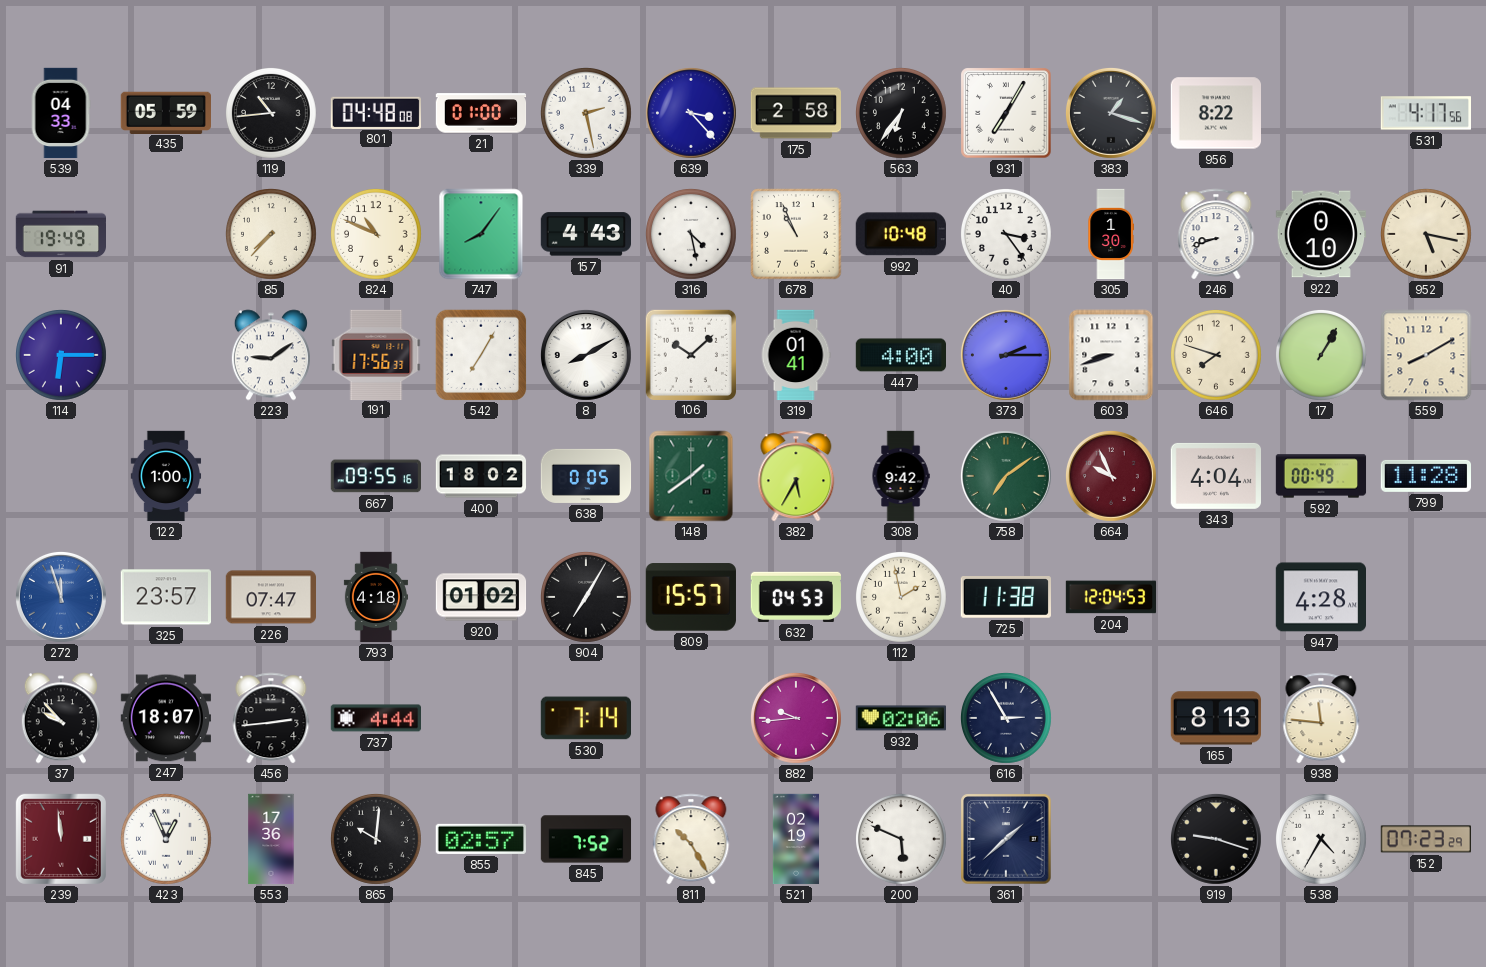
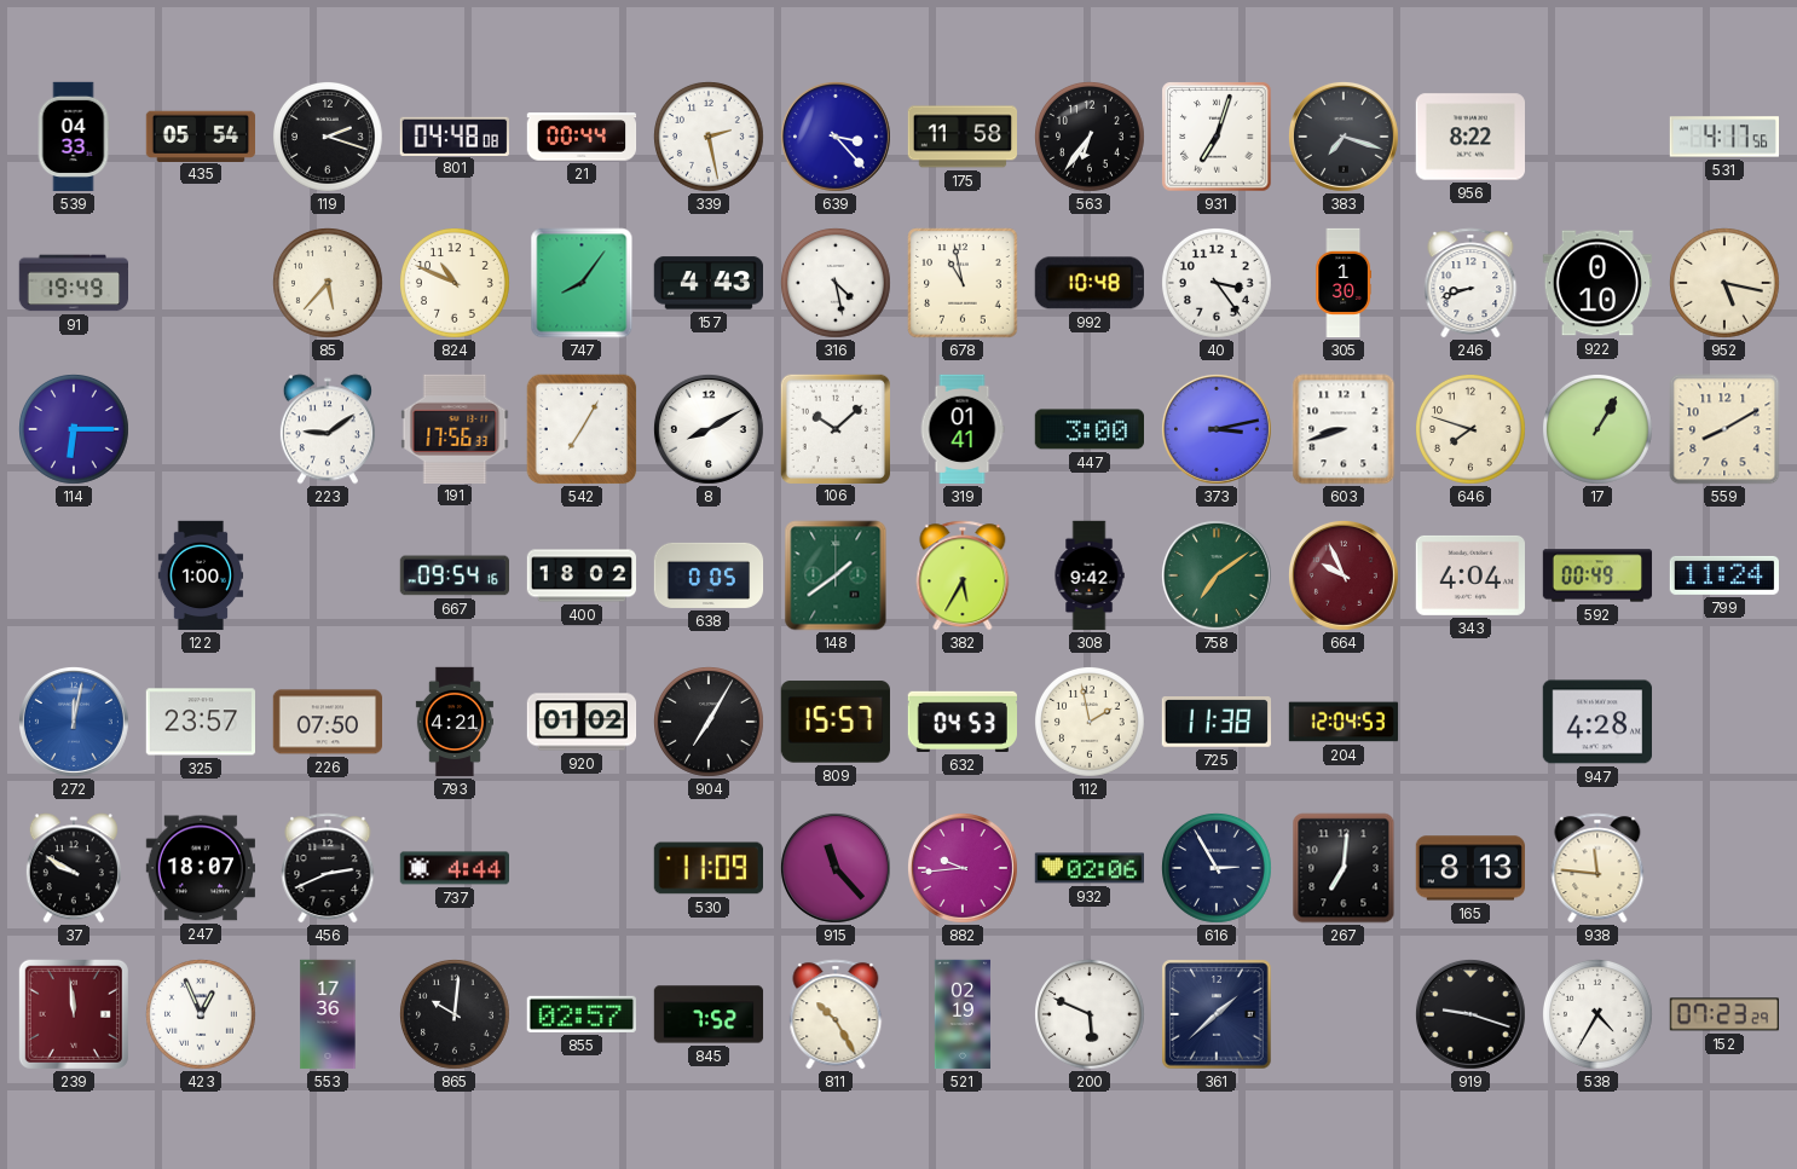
435: 05:59 -> 05:54
119: 10:44 -> 2:18
21: 01:00 -> 00:44
175: 2:58 -> 11:58
931: 7:05 -> 7:03
383: 1:18 -> 7:18
85: 7:37 -> 5:37
678: 10:56 -> 10:58
447: 4:00 -> 3:00
373: 2:15 -> 3:13
667: 09:55 -> 09:54
799: 11:28 -> 11:24
272: 11:57 -> 12:02
226: 07:47 -> 07:50
793: 4:18 -> 4:21
37: 9:53 -> 9:50
456: 2:44 -> 2:41
530: 7:14 -> 11:09
915: none -> 11:23
267: none -> 7:01
